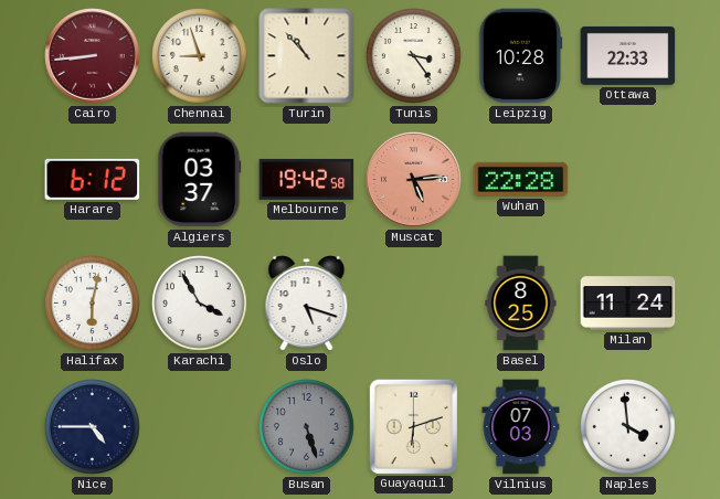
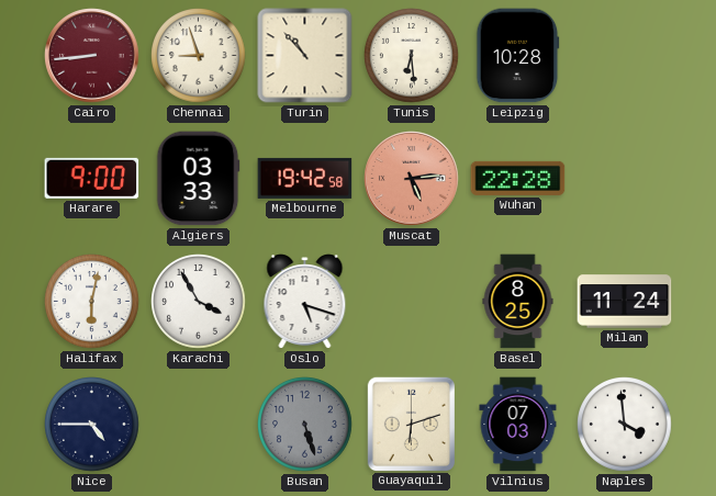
Tunis: 3:24 -> 6:29
Ottawa: 22:33 -> none
Harare: 6:12 -> 9:00
Algiers: 03:37 -> 03:33
